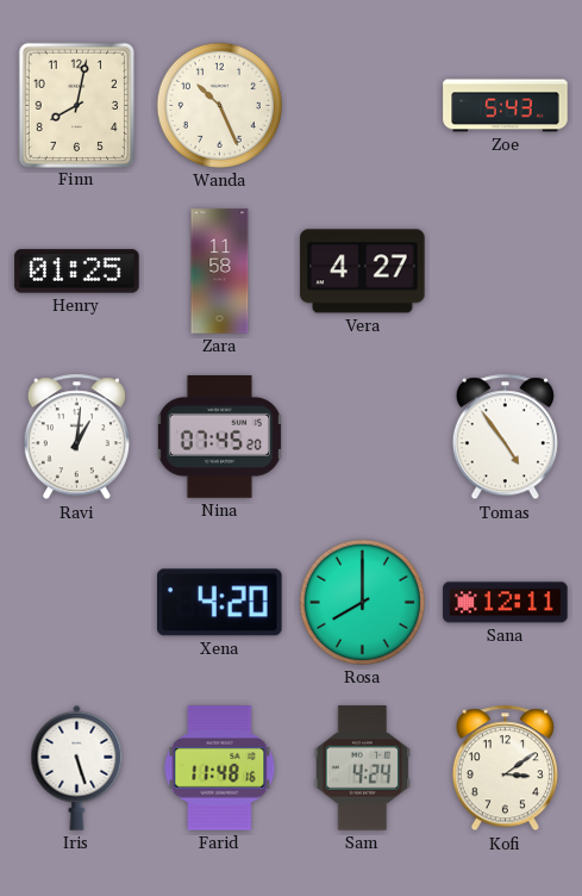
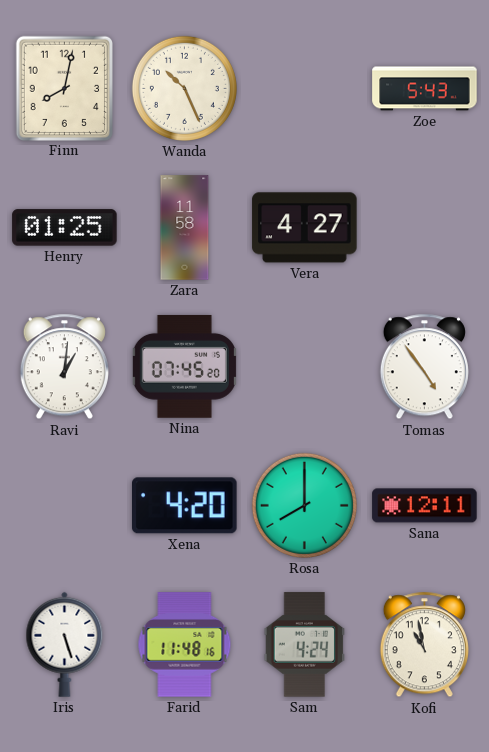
Kofi: 3:09 -> 10:58
